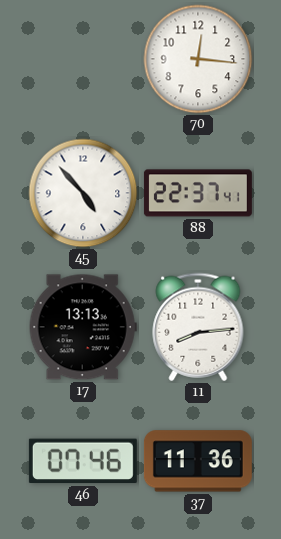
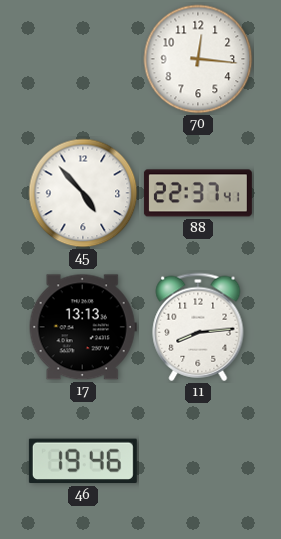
46: 07:46 -> 19:46
37: 11:36 -> none
